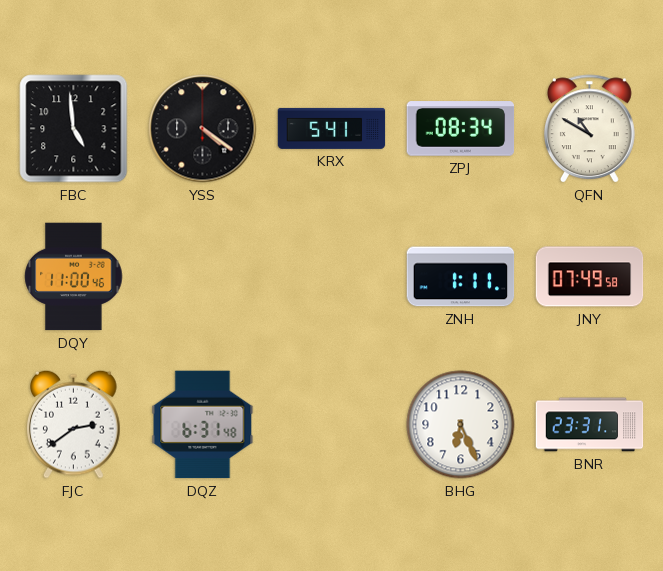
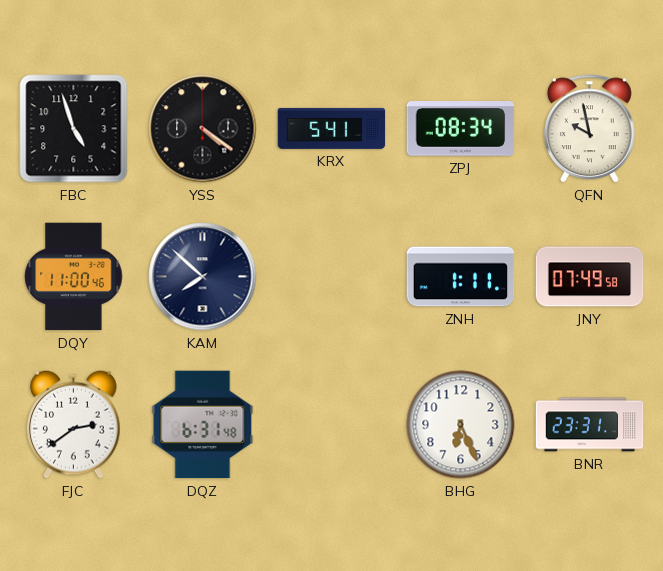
FBC: 4:59 -> 4:57
QFN: 10:50 -> 9:58
KAM: none -> 7:52
